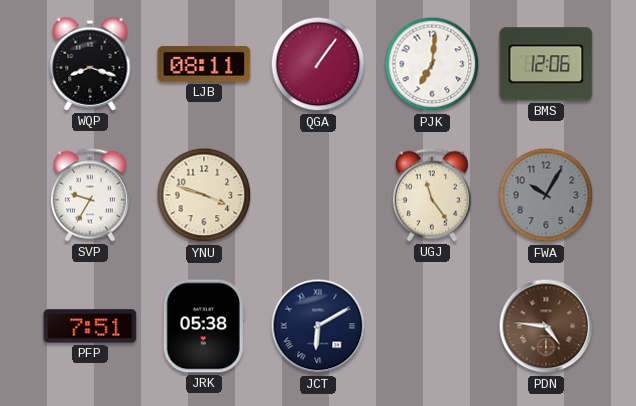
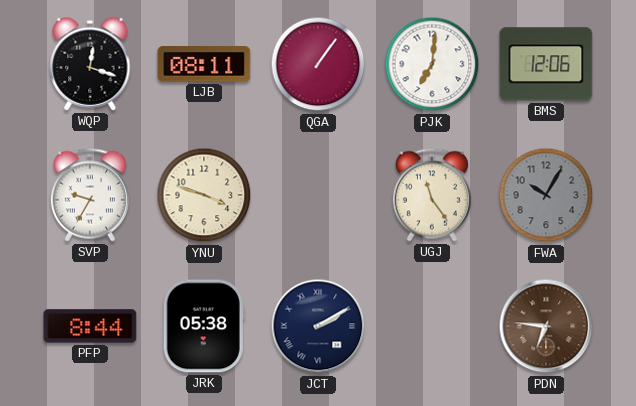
WQP: 8:18 -> 12:18
PFP: 7:51 -> 8:44
JCT: 6:10 -> 2:10
PDN: 4:46 -> 6:46
